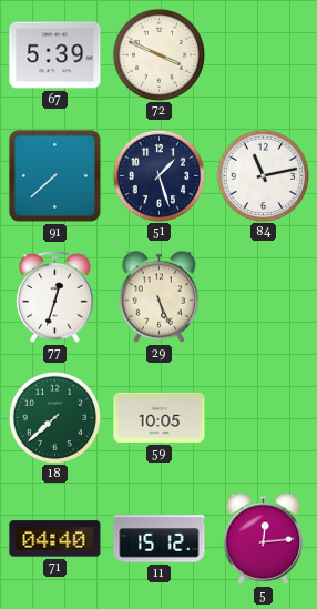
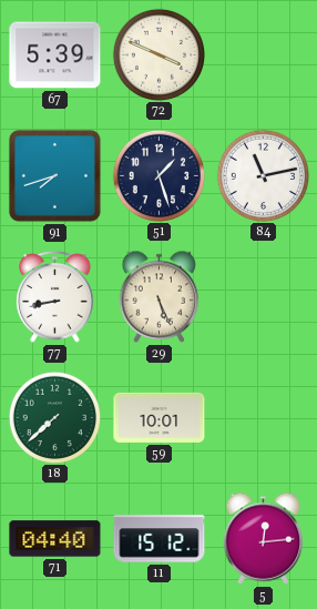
91: 7:38 -> 7:42
77: 12:33 -> 8:43
59: 10:05 -> 10:01
